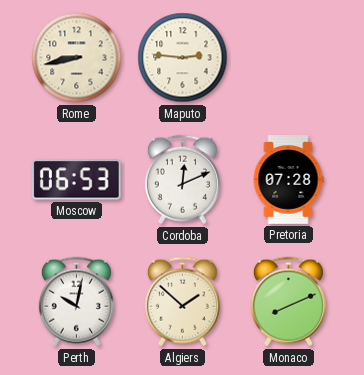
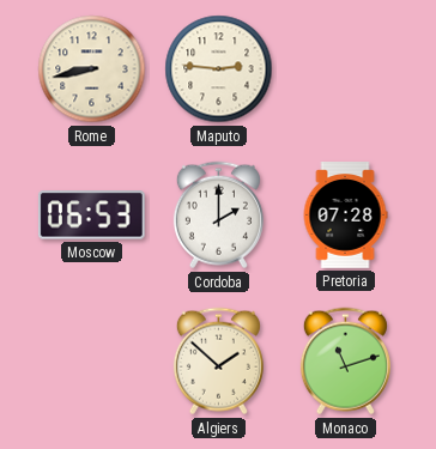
Cordoba: 12:11 -> 2:00
Perth: 10:02 -> none
Monaco: 8:11 -> 11:12
